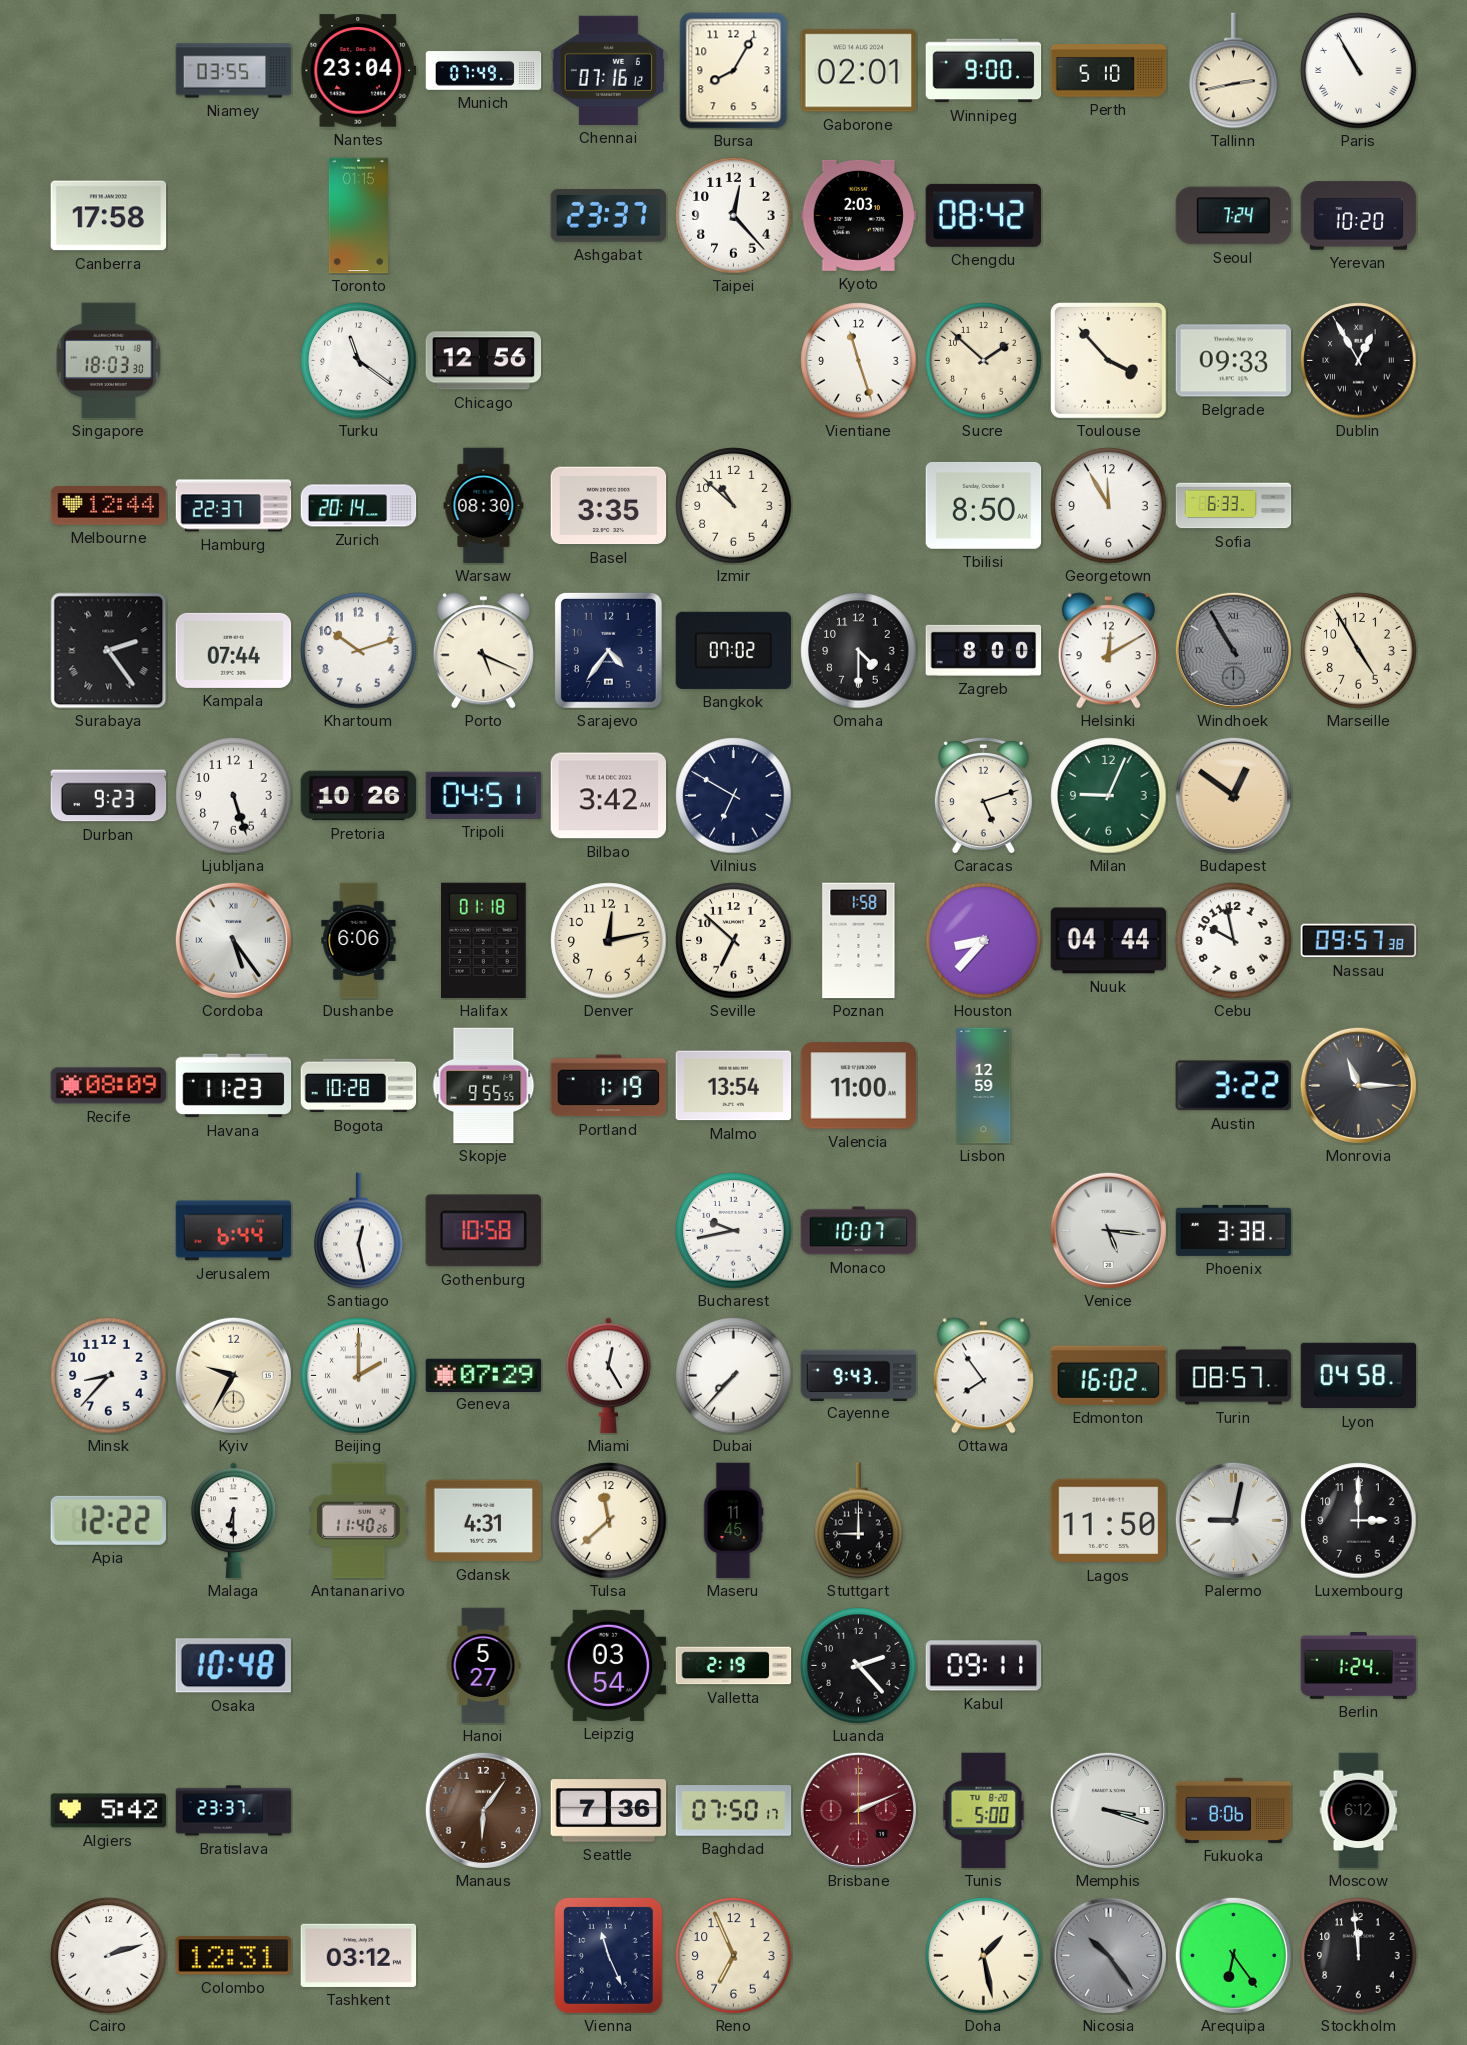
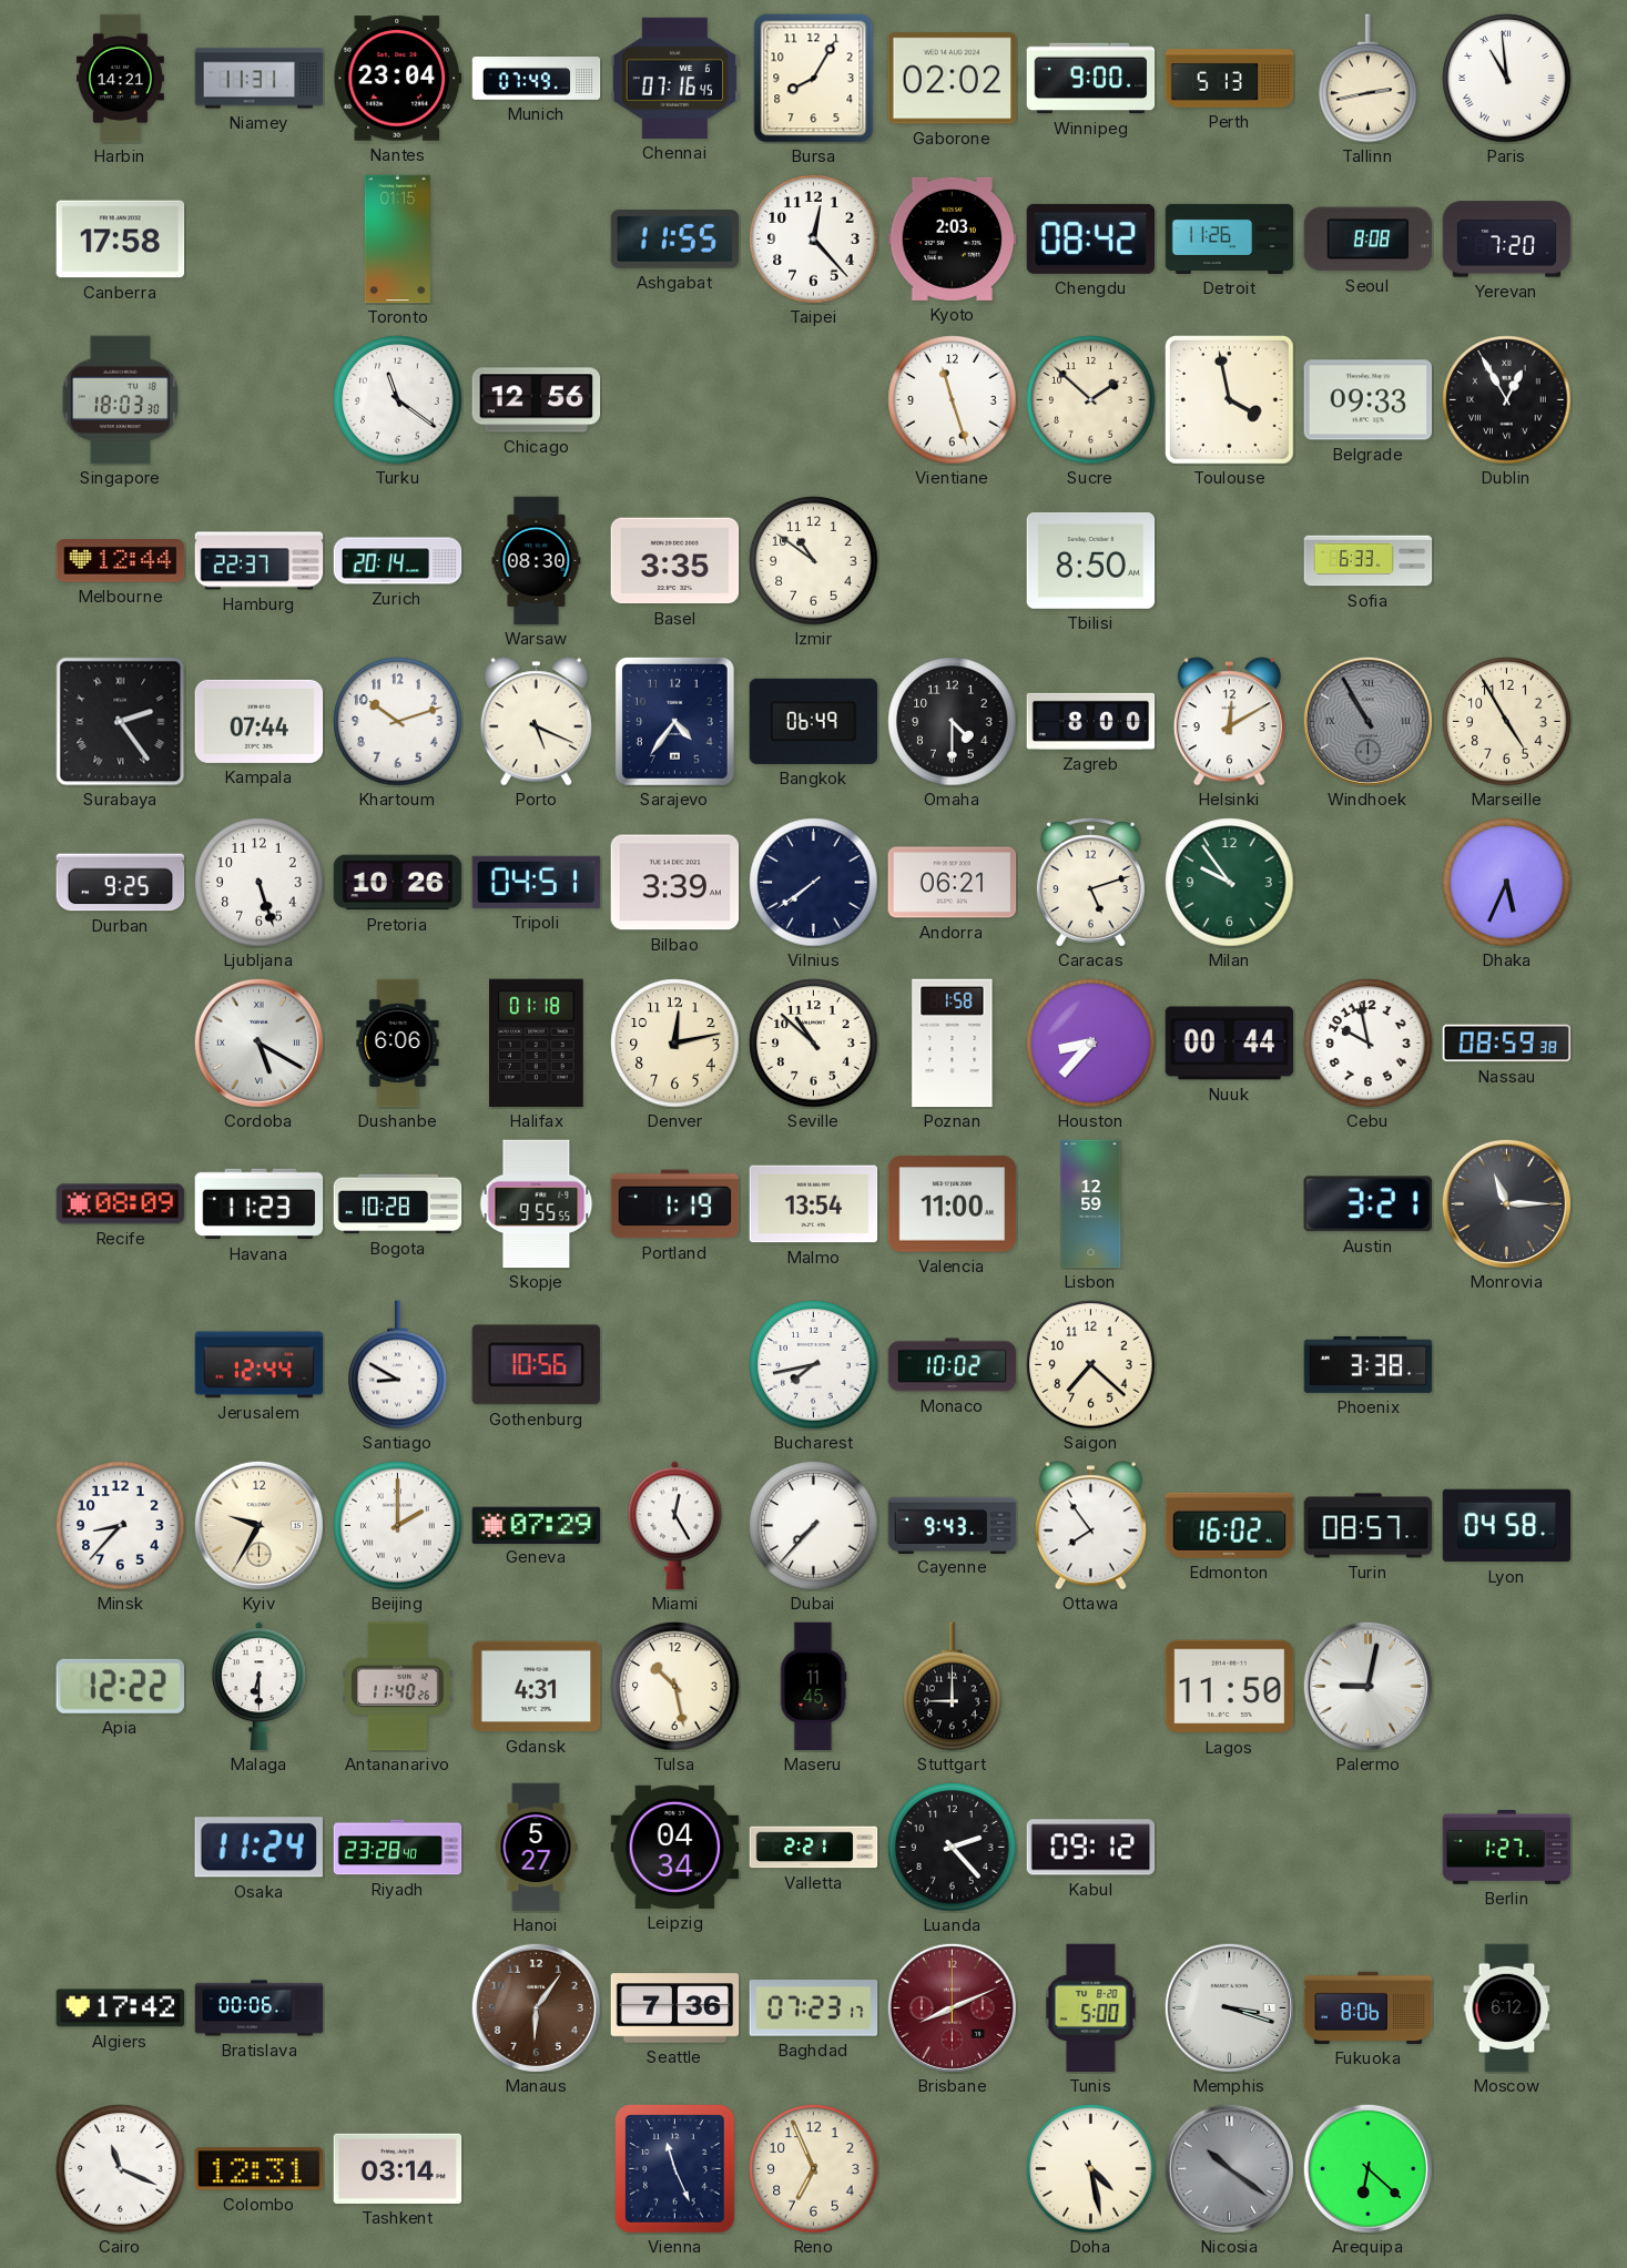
Harbin: none -> 14:21
Niamey: 03:55 -> 11:31
Chennai: 07:16:12 -> 07:16:45
Gaborone: 02:01 -> 02:02
Perth: 5:10 -> 5:13
Paris: 10:55 -> 10:59
Ashgabat: 23:37 -> 11:55
Detroit: none -> 11:26
Seoul: 7:24 -> 8:08
Yerevan: 10:20 -> 7:20
Toulouse: 3:53 -> 3:58
Izmir: 10:52 -> 10:51
Georgetown: 11:55 -> none
Bangkok: 07:02 -> 06:49
Durban: 9:23 -> 9:25
Bilbao: 3:42 -> 3:39
Vilnius: 6:50 -> 7:39
Andorra: none -> 06:21
Milan: 9:04 -> 9:54
Budapest: 12:51 -> none
Dhaka: none -> 5:34
Cordoba: 5:24 -> 5:20
Seville: 6:52 -> 10:52
Nuuk: 04:44 -> 00:44
Nassau: 09:57 -> 08:59
Austin: 3:22 -> 3:21
Jerusalem: 6:44 -> 12:44
Santiago: 12:28 -> 8:50
Gothenburg: 10:58 -> 10:56
Bucharest: 9:43 -> 7:43
Monaco: 10:07 -> 10:02
Saigon: none -> 7:22
Venice: 5:16 -> none
Tulsa: 11:38 -> 10:28
Luxembourg: 3:00 -> none
Osaka: 10:48 -> 11:24
Riyadh: none -> 23:28
Leipzig: 03:54 -> 04:34
Valletta: 2:19 -> 2:21
Kabul: 09:11 -> 09:12
Berlin: 1:24 -> 1:27
Algiers: 5:42 -> 17:42
Bratislava: 23:37 -> 00:06
Baghdad: 07:50 -> 07:23
Brisbane: 2:11 -> 8:11
Cairo: 2:12 -> 11:19
Tashkent: 03:12 -> 03:14
Doha: 1:28 -> 4:28
Nicosia: 10:24 -> 10:21
Arequipa: 6:24 -> 6:22
Stockholm: 11:59 -> none
